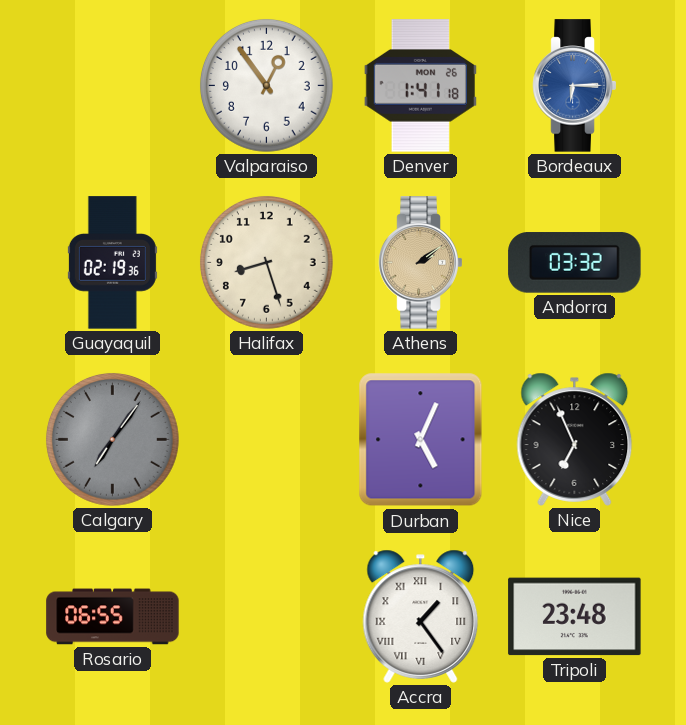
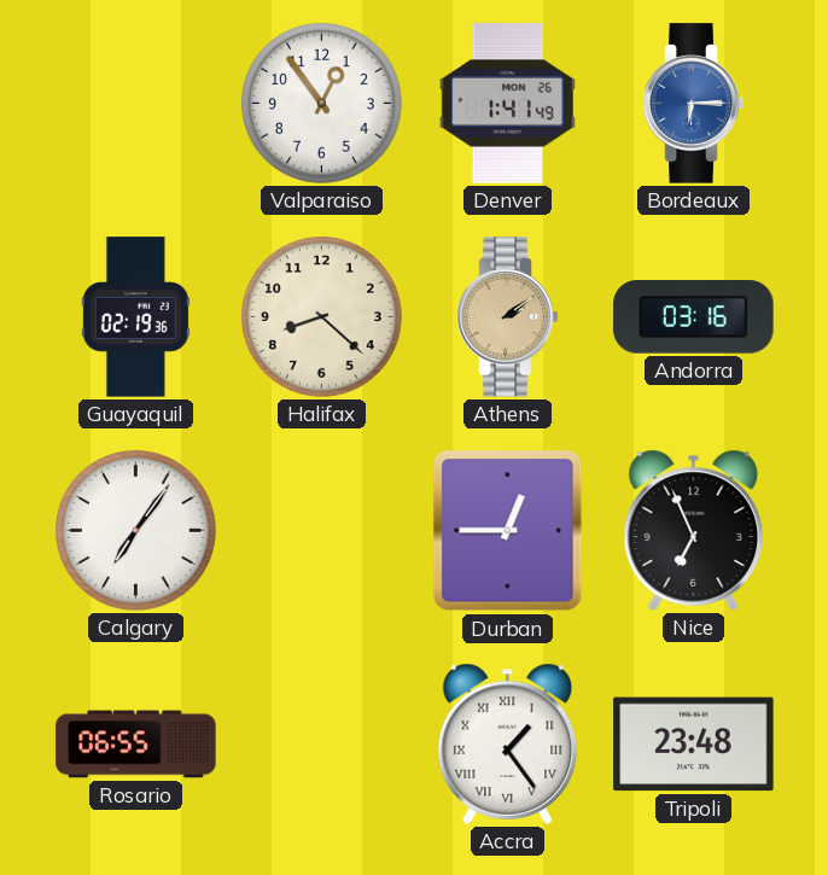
Denver: 1:41:18 -> 1:41:49
Halifax: 8:27 -> 8:22
Andorra: 03:32 -> 03:16
Calgary dial: grey -> white
Durban: 5:04 -> 12:45
